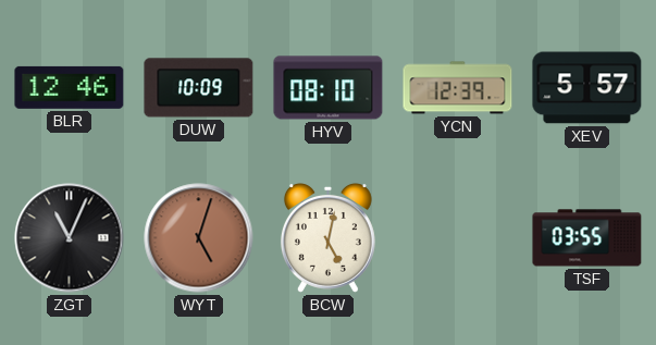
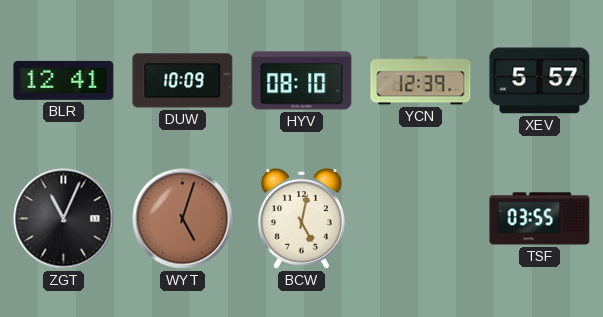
BLR: 12:46 -> 12:41
